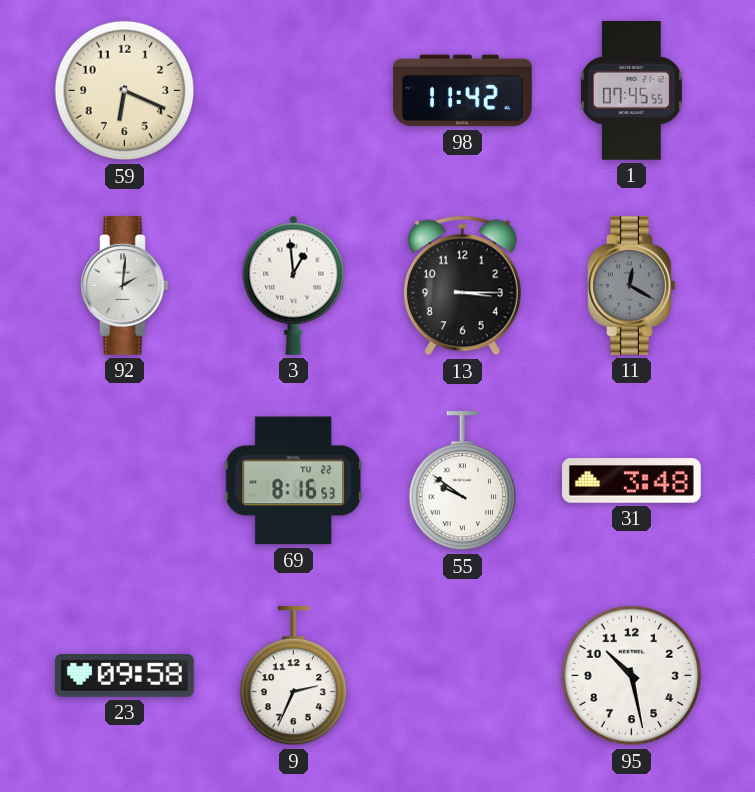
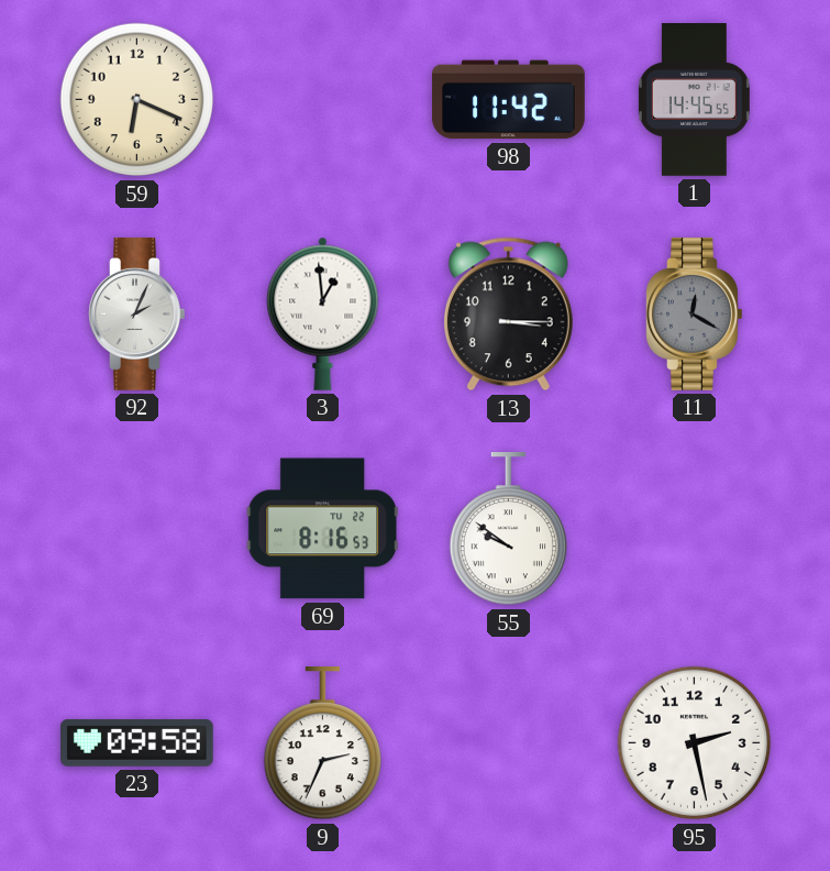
1: 07:45 -> 14:45
92: 2:01 -> 2:04
31: 3:48 -> none
95: 10:28 -> 2:28
